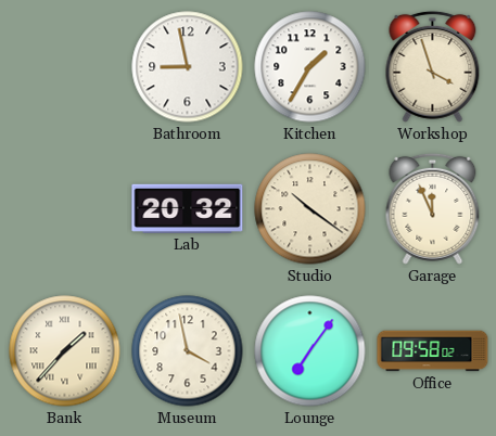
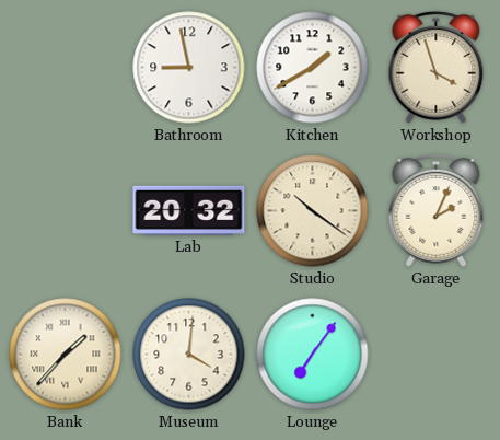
Kitchen: 1:35 -> 1:40
Garage: 11:56 -> 2:04
Museum: 3:58 -> 4:01
Office: 09:58 -> none
